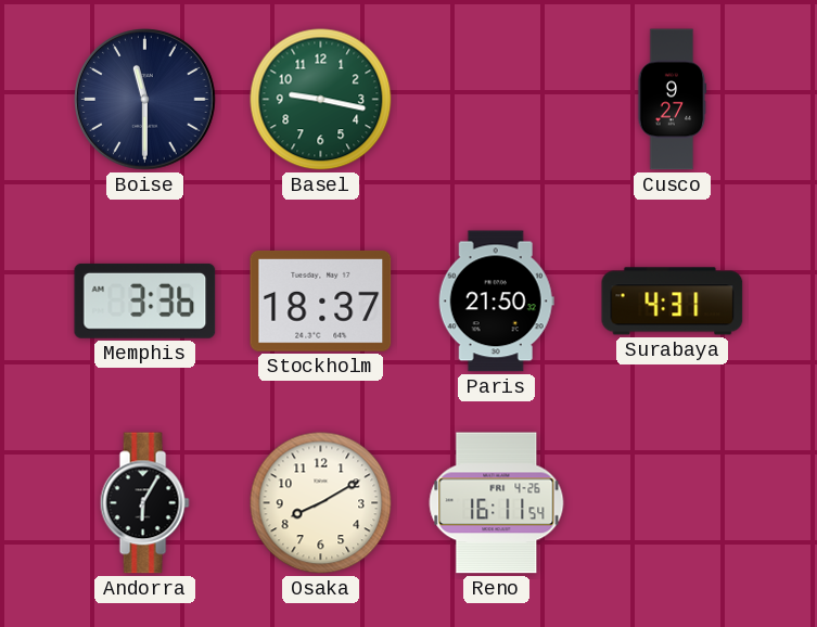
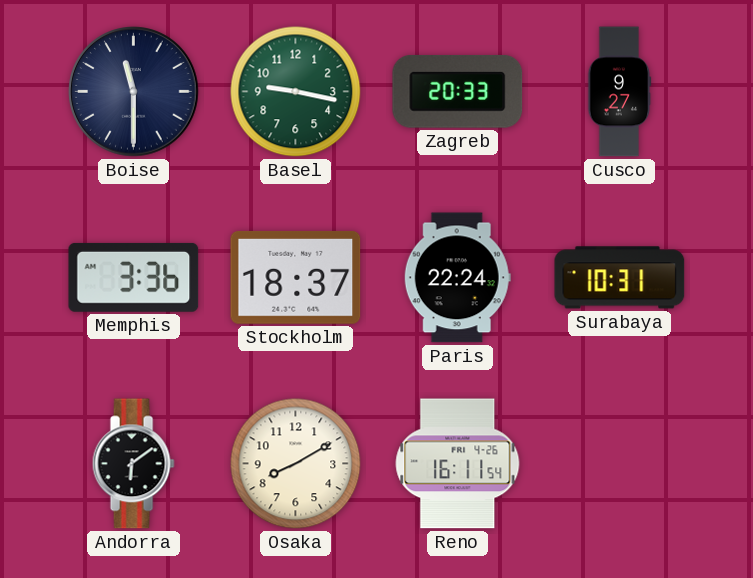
Zagreb: none -> 20:33
Paris: 21:50 -> 22:24
Surabaya: 4:31 -> 10:31
Andorra: 6:05 -> 6:09
